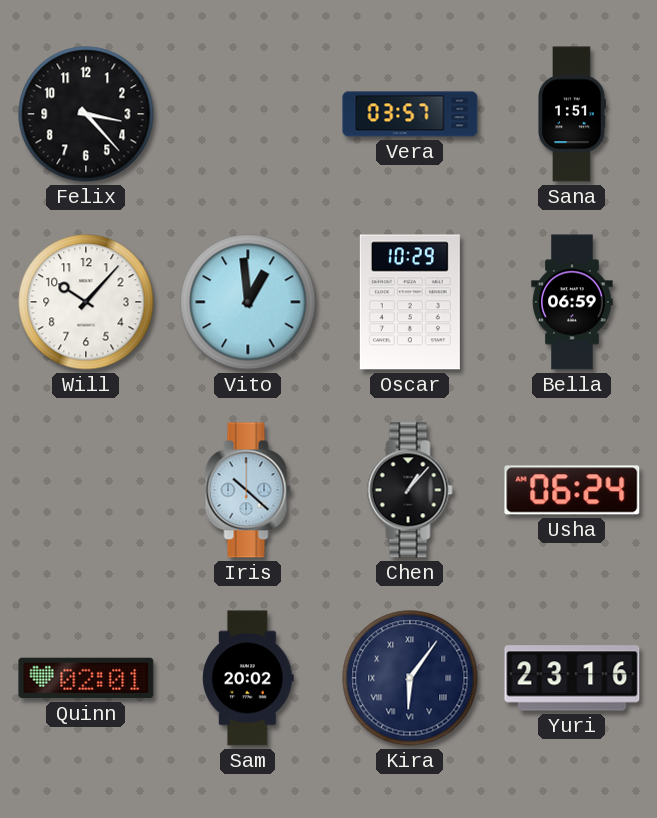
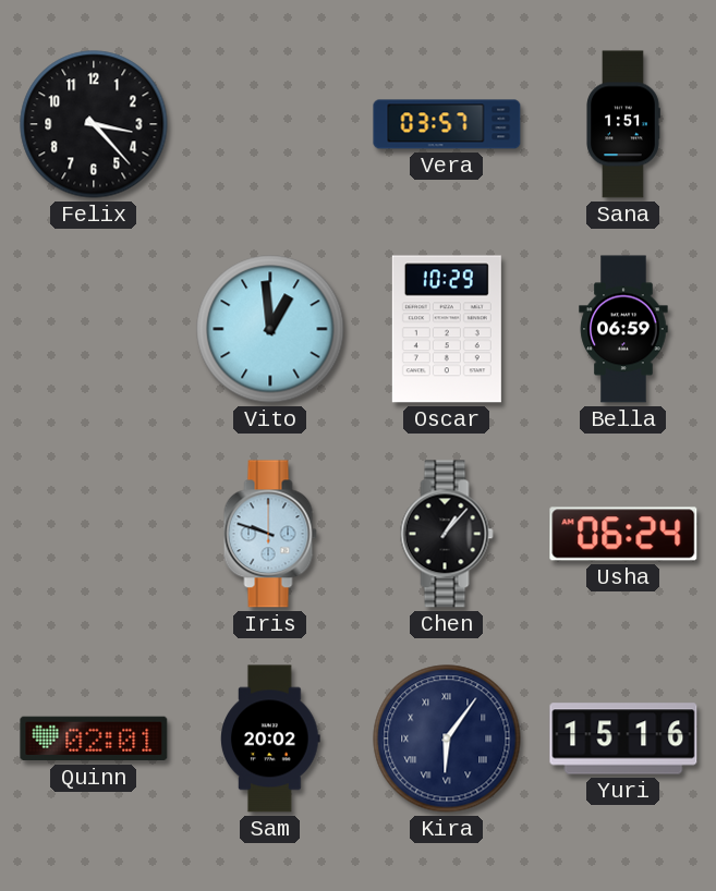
Will: 10:07 -> none
Iris: 10:22 -> 9:48
Yuri: 23:16 -> 15:16
